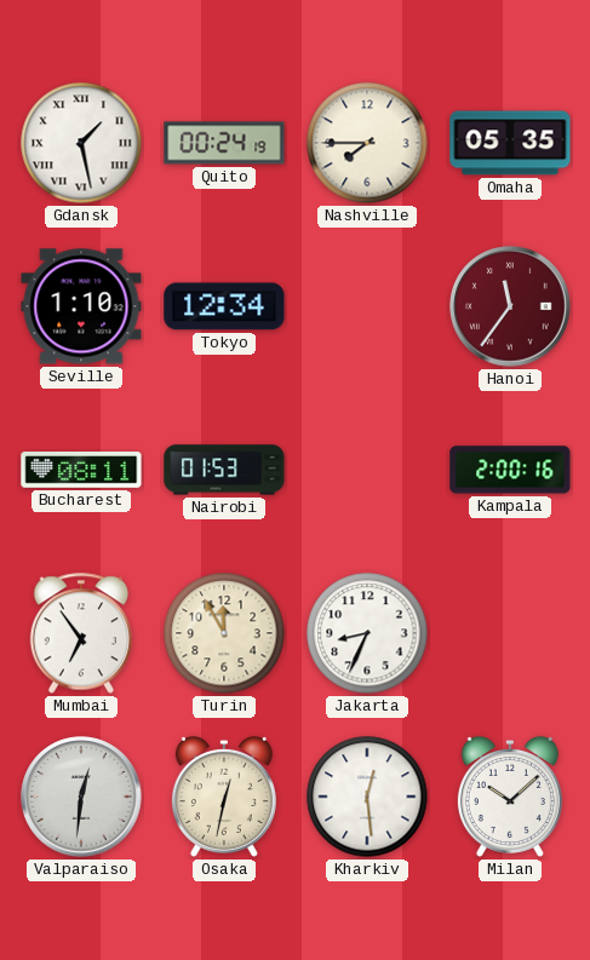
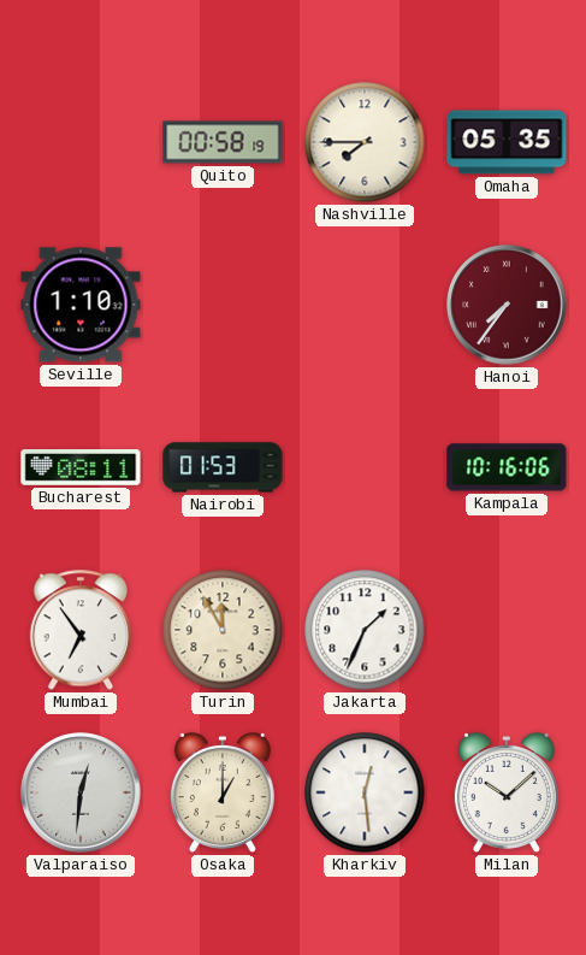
Gdansk: 1:28 -> none
Quito: 00:24 -> 00:58
Tokyo: 12:34 -> none
Hanoi: 11:36 -> 7:36
Kampala: 2:00 -> 10:16
Jakarta: 8:34 -> 1:34
Osaka: 12:32 -> 1:00
